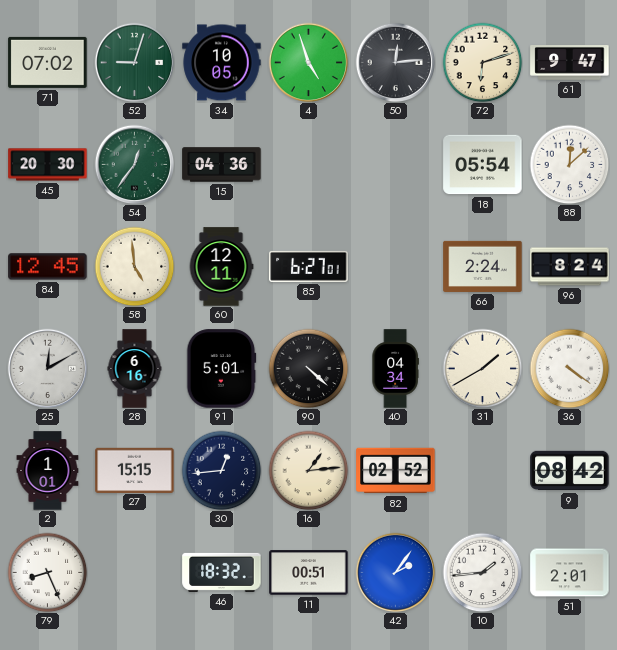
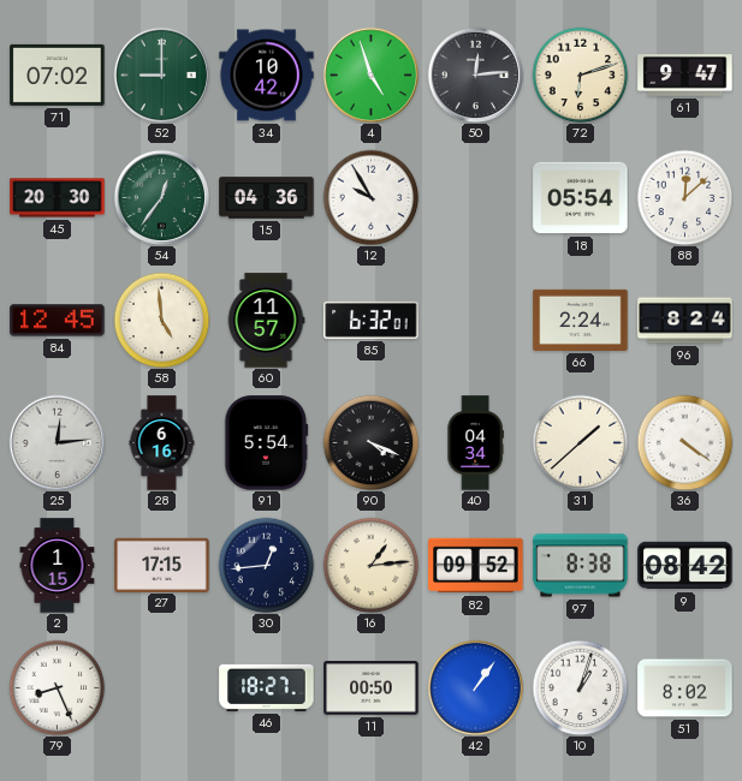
52: 9:03 -> 9:00
34: 10:05 -> 10:42
12: none -> 9:55
60: 12:11 -> 11:57
85: 6:27 -> 6:32
25: 12:10 -> 12:14
91: 5:01 -> 5:54
90: 4:22 -> 4:19
31: 1:40 -> 1:38
2: 1:01 -> 1:15
27: 15:15 -> 17:15
82: 02:52 -> 09:52
97: none -> 8:38
46: 18:32 -> 18:27
11: 00:51 -> 00:50
42: 2:06 -> 1:06
10: 1:44 -> 1:03
51: 2:01 -> 8:02
